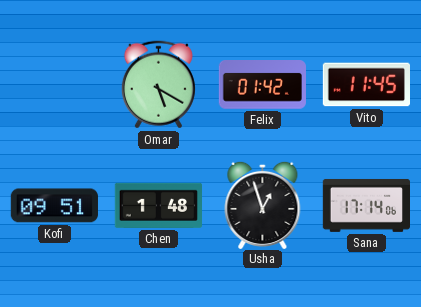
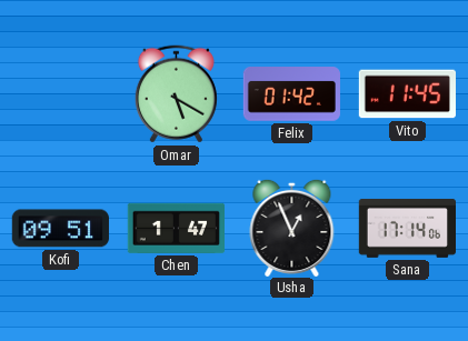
Chen: 1:48 -> 1:47
Usha: 12:57 -> 12:56
